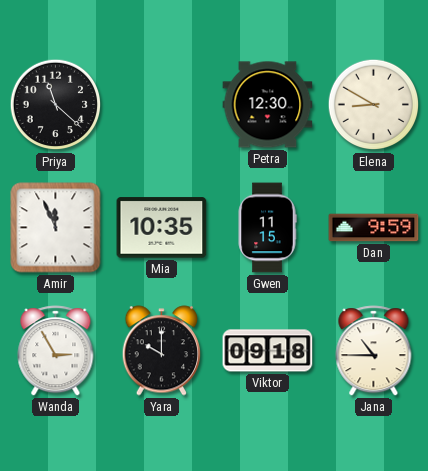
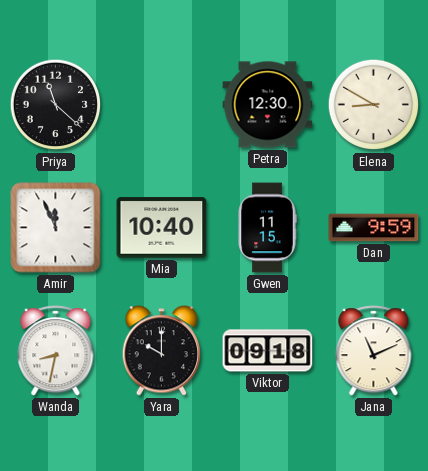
Mia: 10:35 -> 10:40
Wanda: 2:55 -> 8:32
Jana: 10:45 -> 11:11
